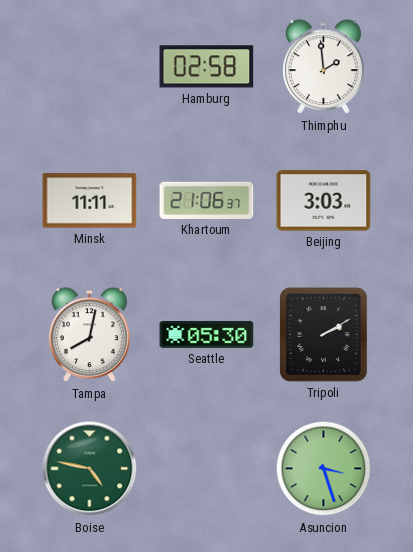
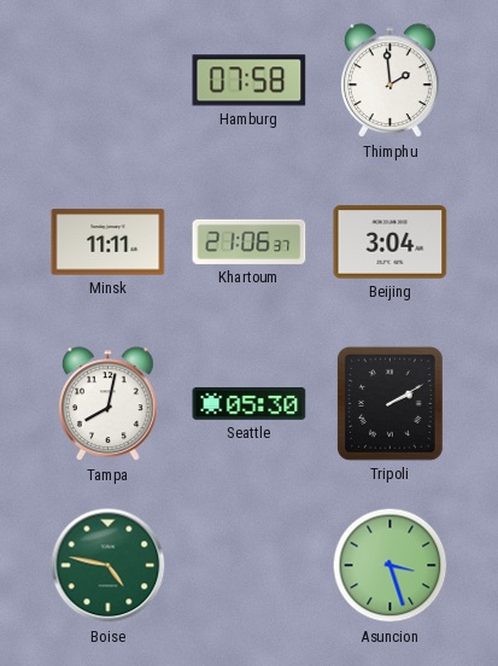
Hamburg: 02:58 -> 07:58
Beijing: 3:03 -> 3:04
